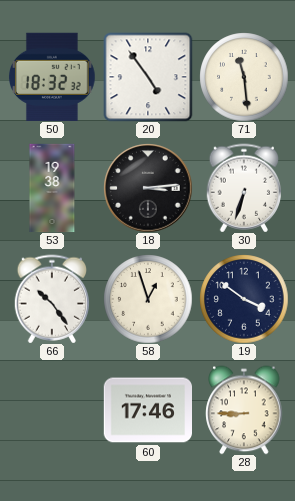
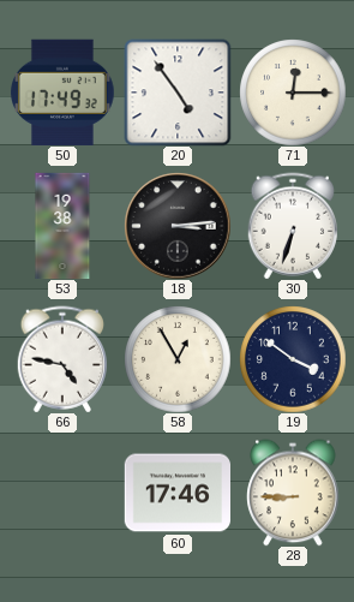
50: 18:32 -> 17:49
71: 11:29 -> 12:15
66: 10:24 -> 4:47
58: 12:57 -> 12:55
